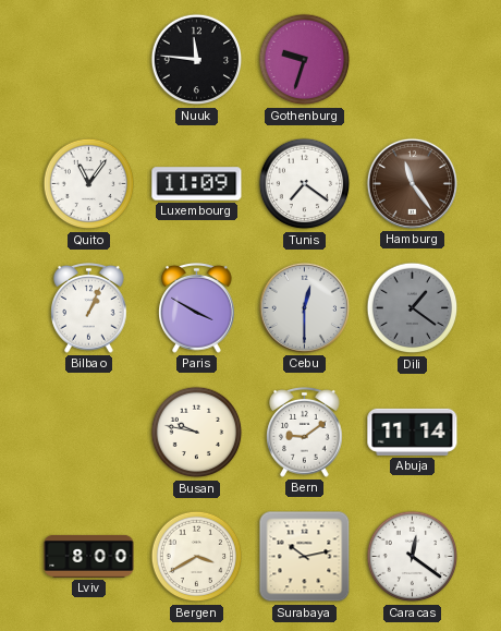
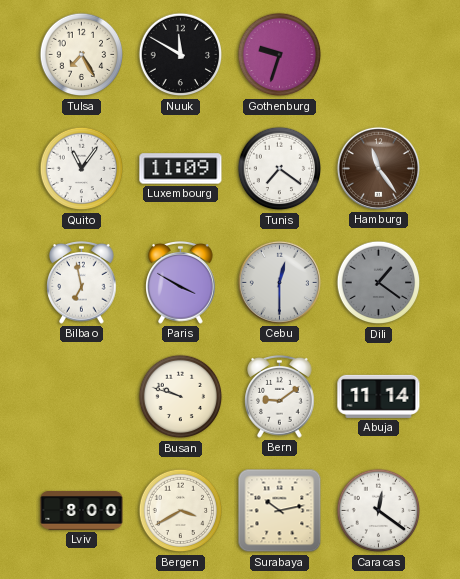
Tulsa: none -> 7:25
Nuuk: 11:46 -> 11:50
Bilbao: 1:04 -> 6:58
Busan: 9:47 -> 9:48
